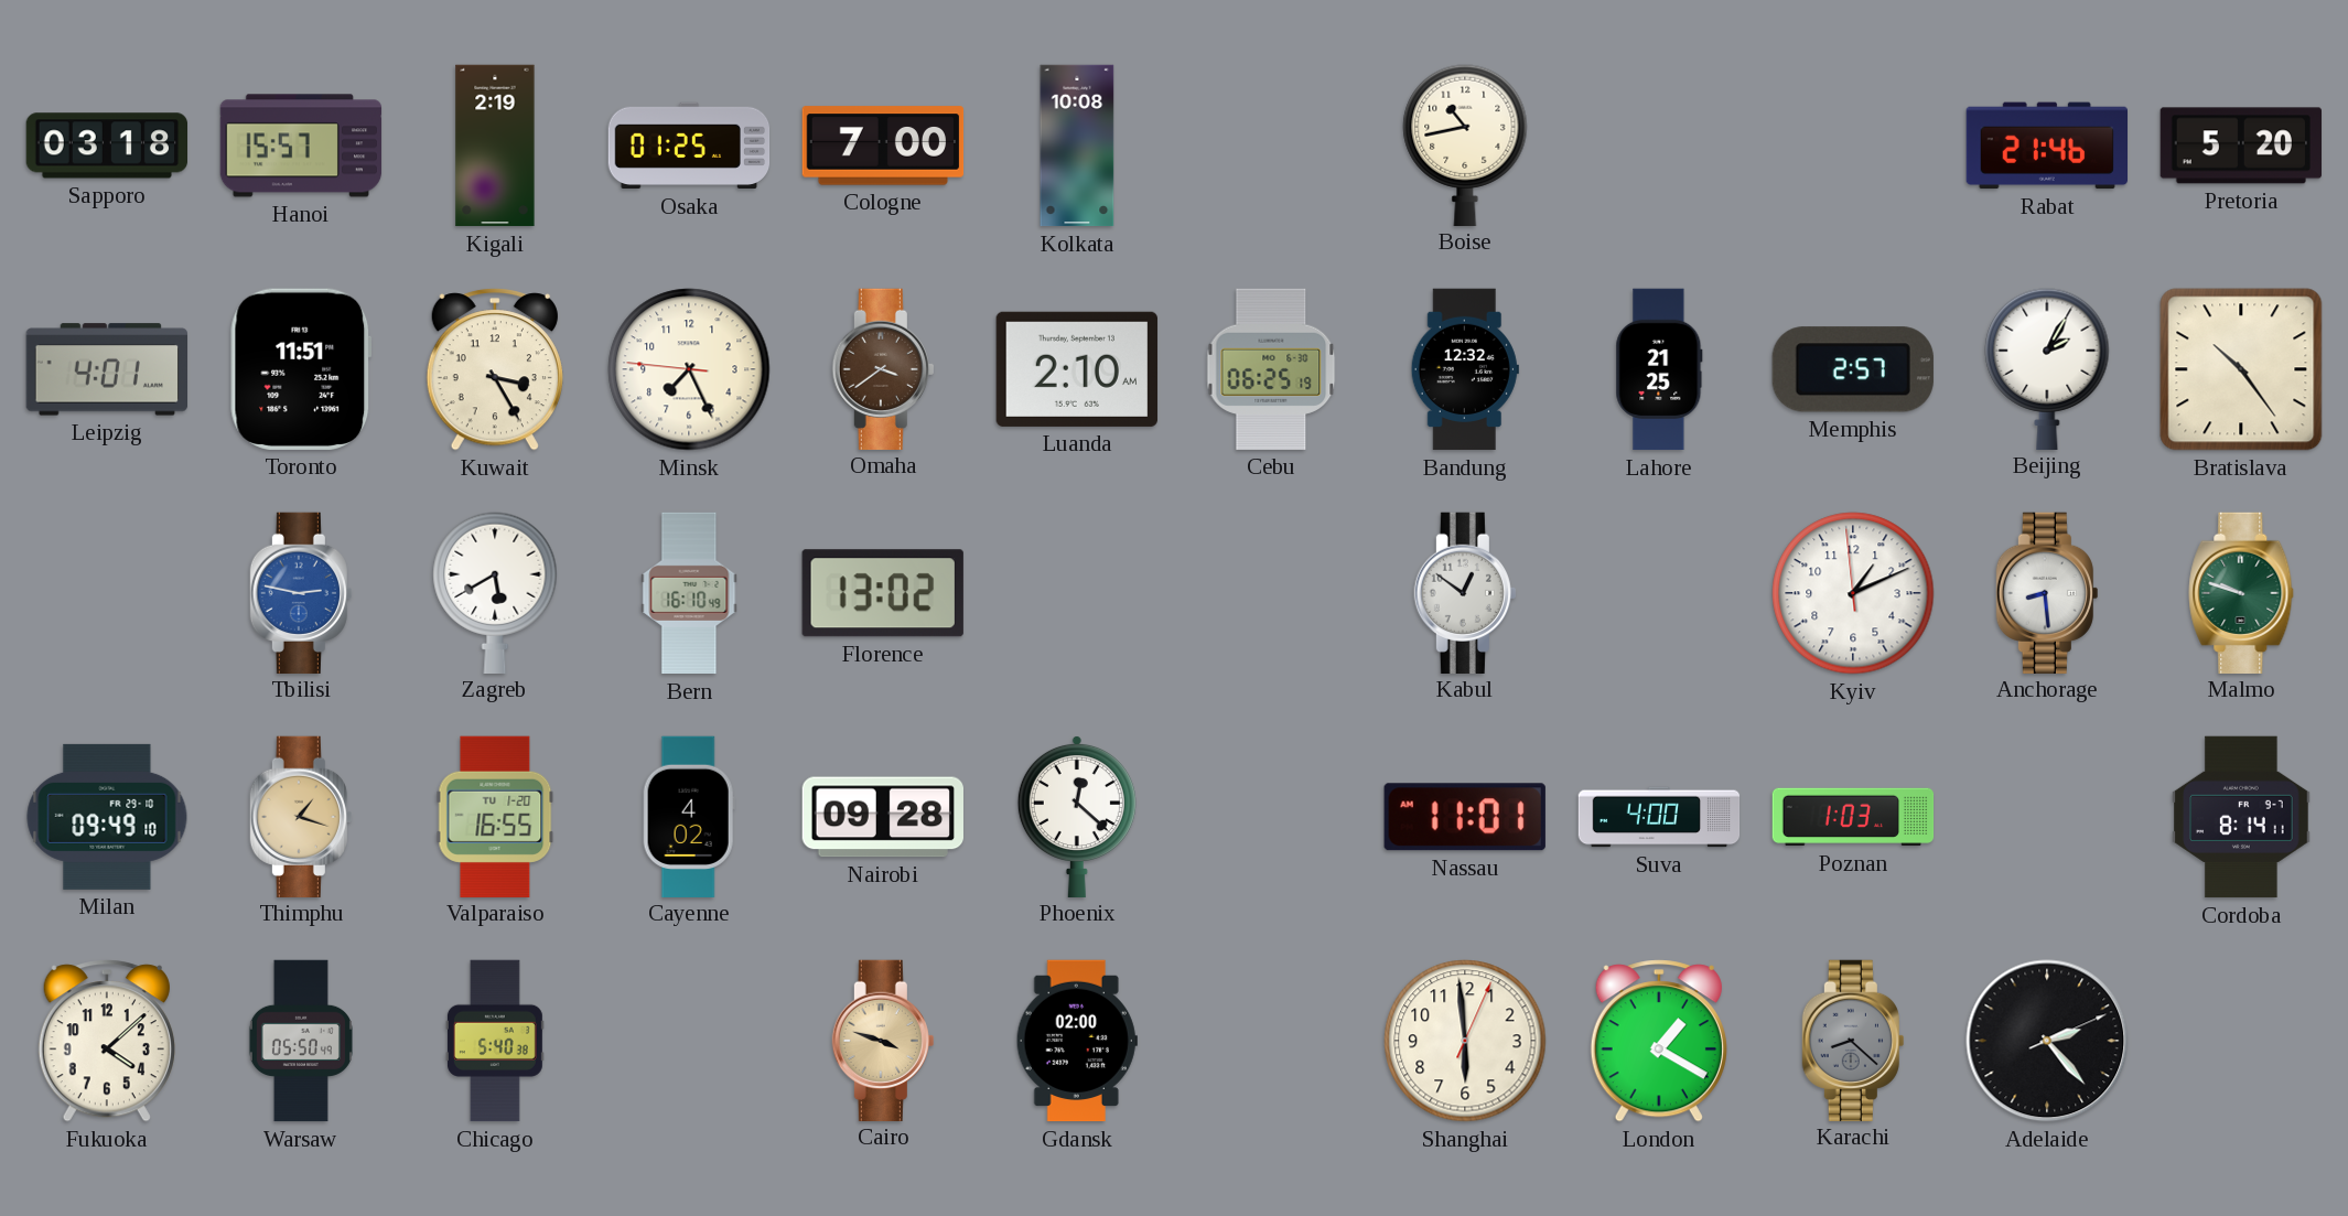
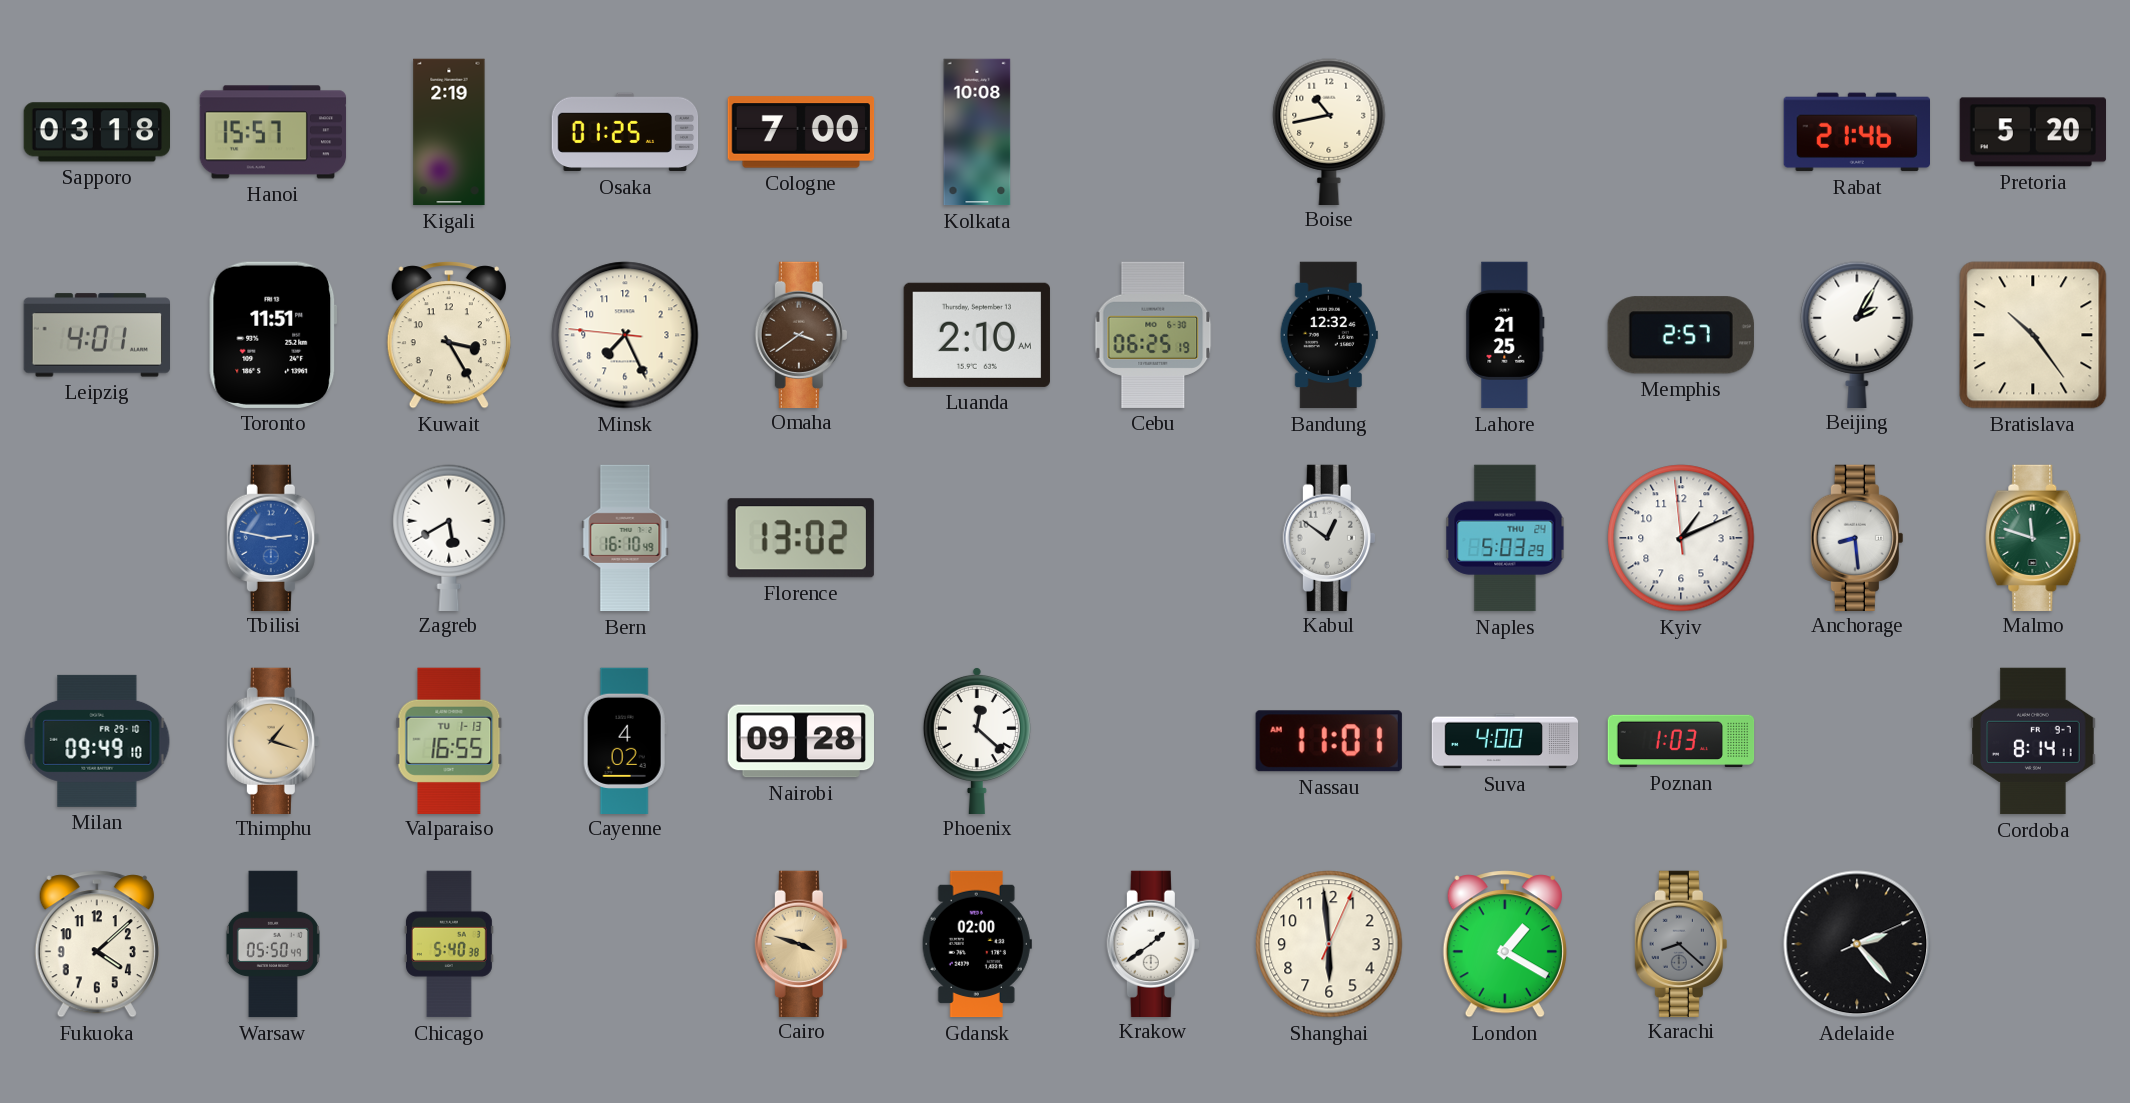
Naples: none -> 5:03
Malmo: 9:48 -> 11:48
Valparaiso date: TU 1-20 -> TU 1-13
Krakow: none -> 1:39
